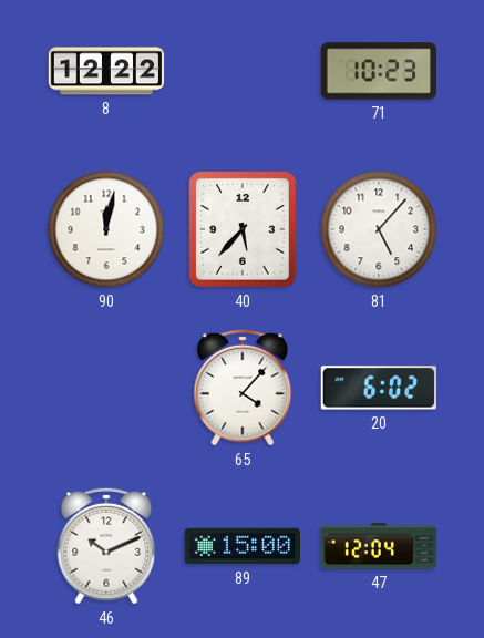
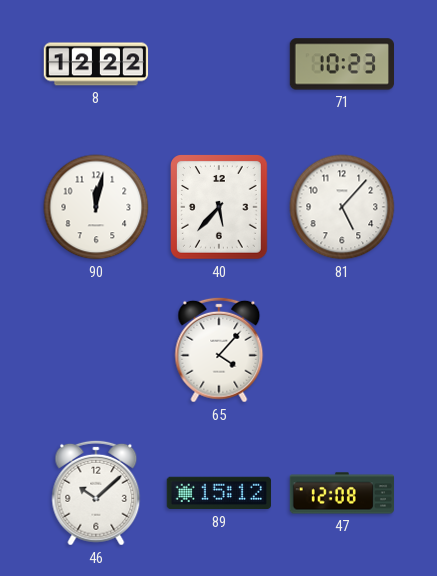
20: 6:02 -> none
46: 10:11 -> 10:08
89: 15:00 -> 15:12
47: 12:04 -> 12:08
